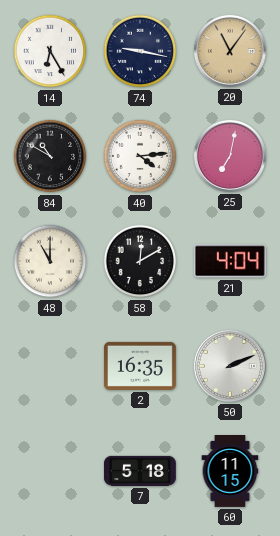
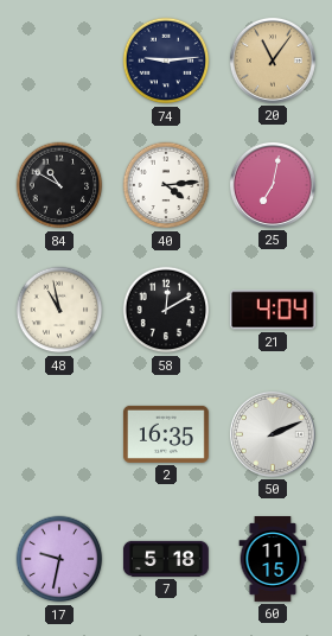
14: 6:25 -> none
74: 9:17 -> 9:14
48: 11:00 -> 10:58
17: none -> 9:32
